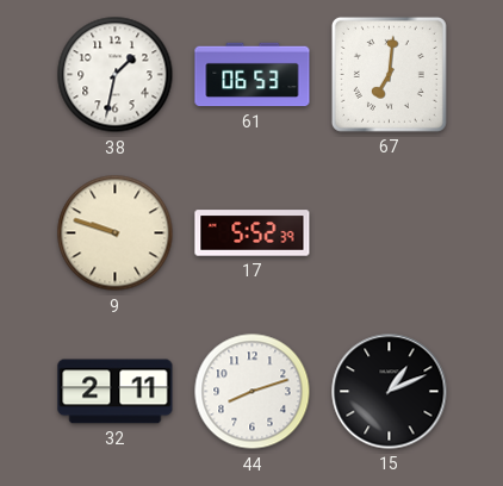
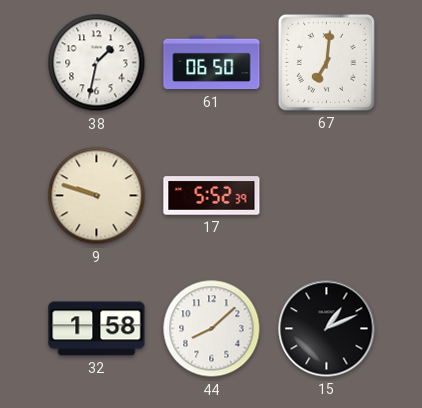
61: 06:53 -> 06:50
32: 2:11 -> 1:58
44: 8:12 -> 8:08
